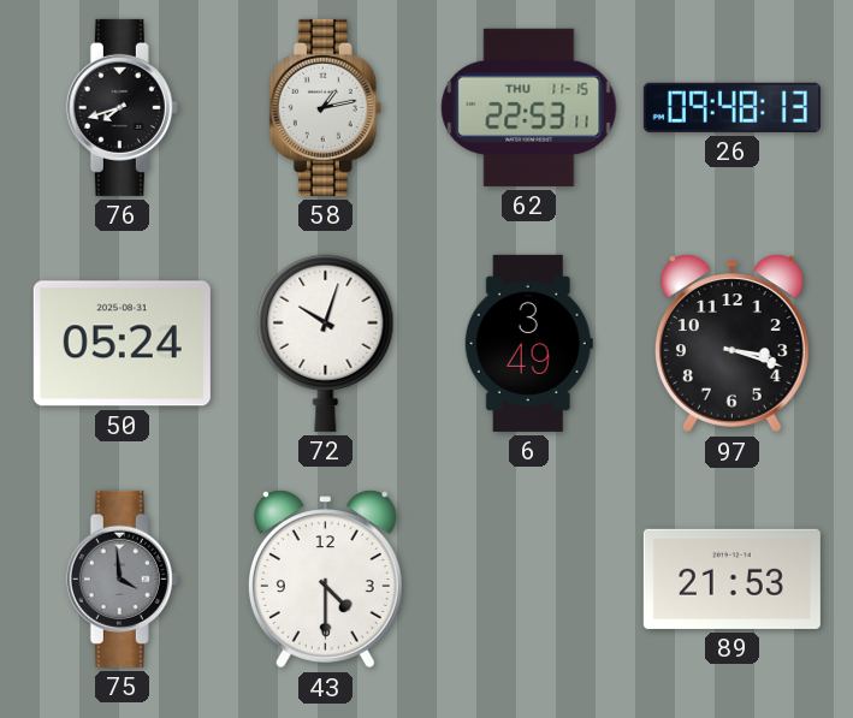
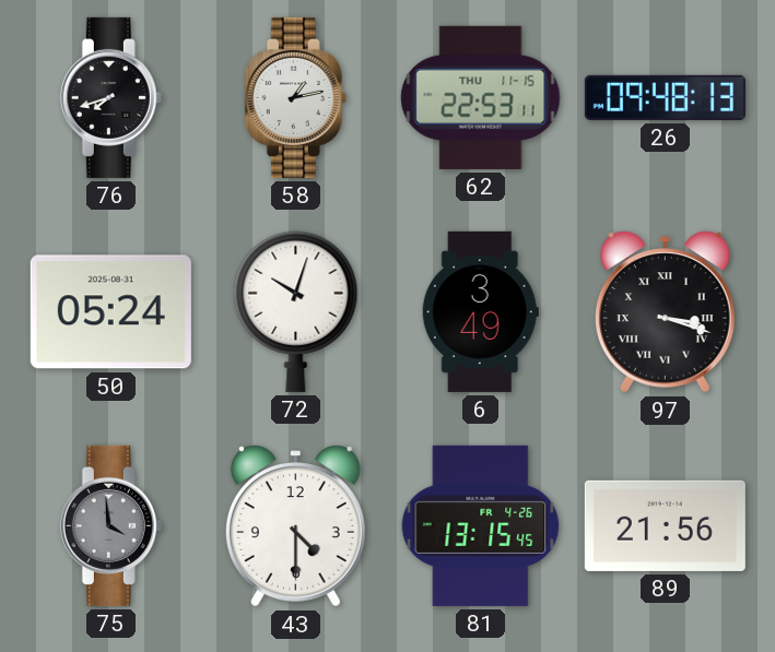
97 numerals: Arabic -> Roman
81: none -> 13:15
89: 21:53 -> 21:56
